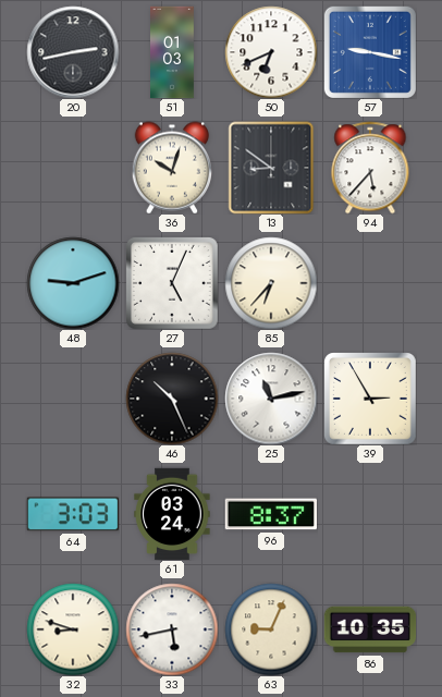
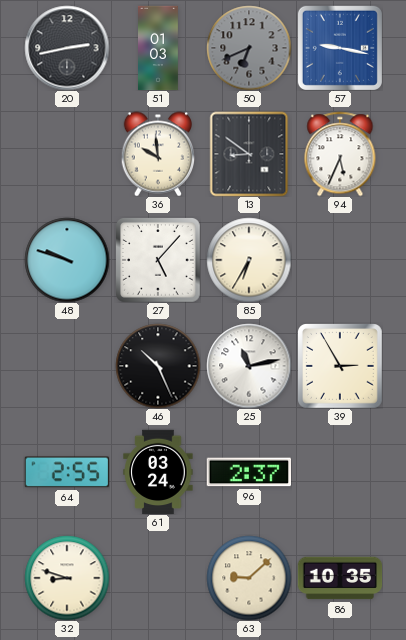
50 dial: white -> grey
36: 10:03 -> 9:59
94: 5:37 -> 5:34
48: 9:12 -> 9:48
27: 5:04 -> 5:07
85: 6:37 -> 6:35
64: 3:03 -> 2:55
96: 8:37 -> 2:37
33: 5:43 -> none
63: 9:04 -> 9:08
